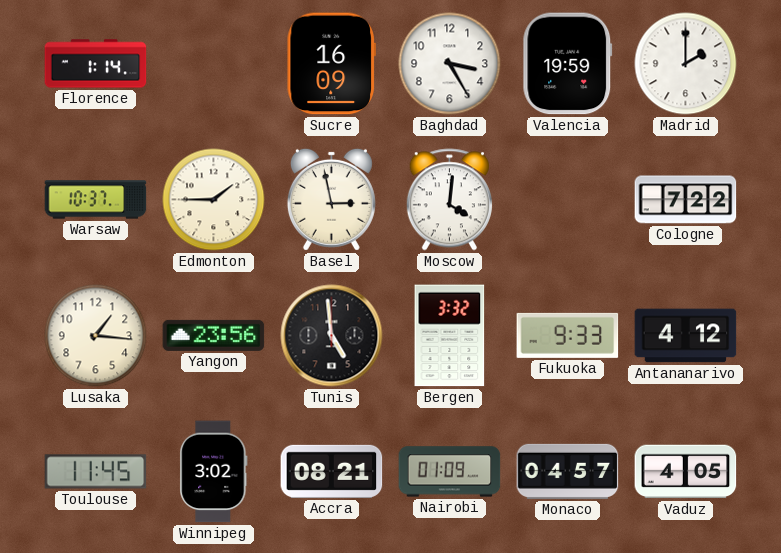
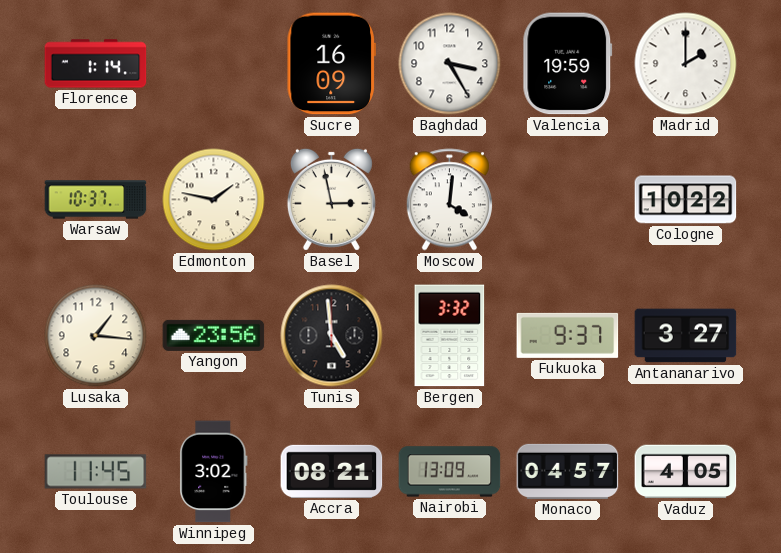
Edmonton: 1:45 -> 1:47
Cologne: 7:22 -> 10:22
Fukuoka: 9:33 -> 9:37
Antananarivo: 4:12 -> 3:27
Nairobi: 01:09 -> 13:09
